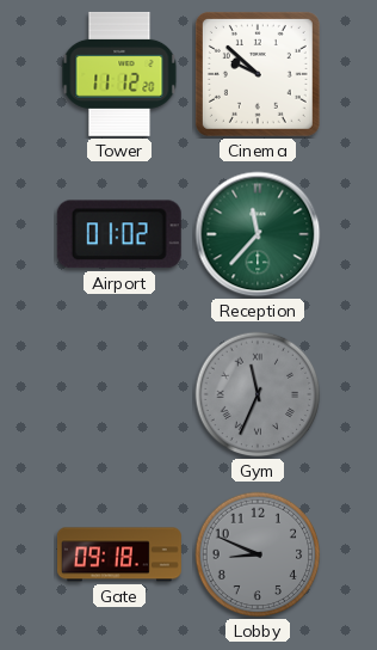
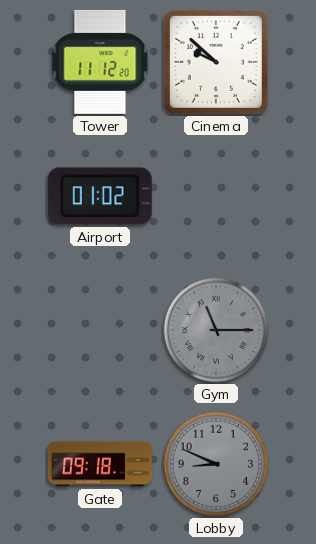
Reception: 11:37 -> none
Gym: 11:34 -> 11:15
